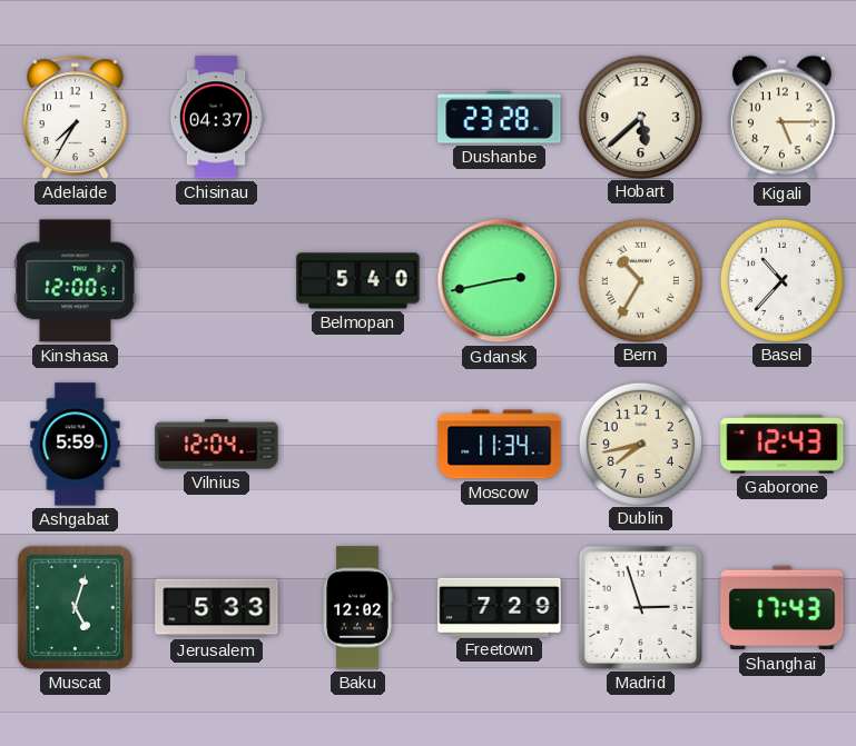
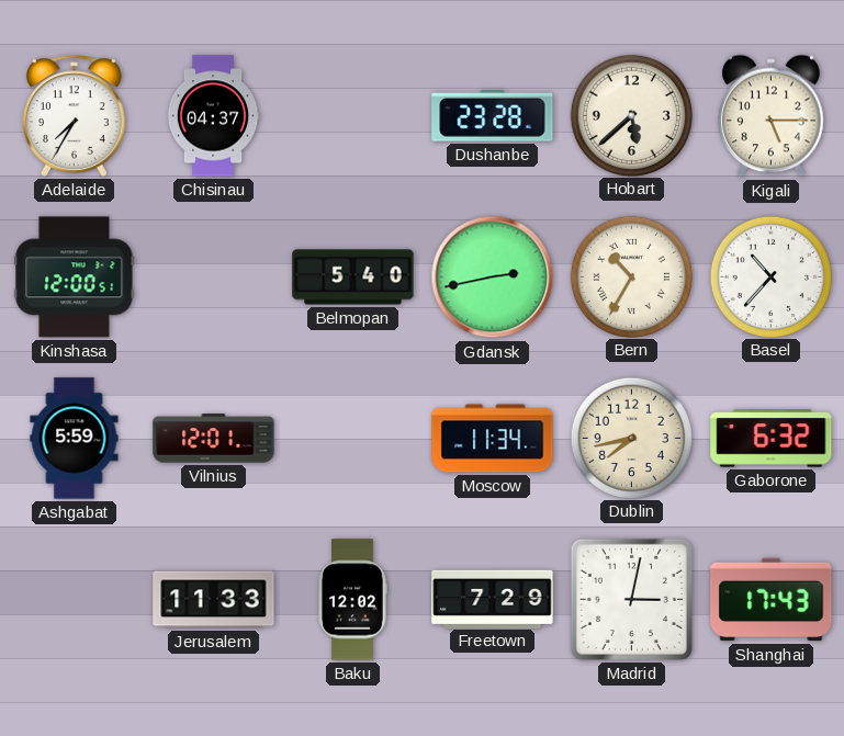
Vilnius: 12:04 -> 12:01
Gaborone: 12:43 -> 6:32
Muscat: 5:03 -> none
Jerusalem: 5:33 -> 11:33
Madrid: 2:57 -> 3:02
